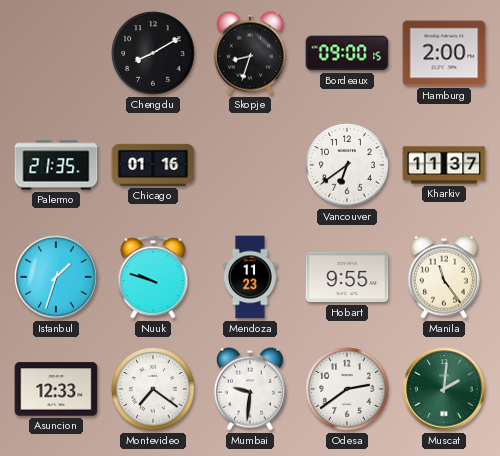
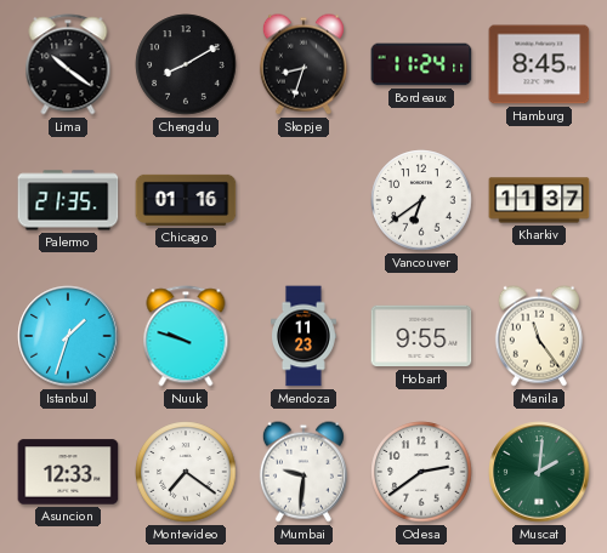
Lima: none -> 10:21
Bordeaux: 09:00 -> 11:24
Hamburg: 2:00 -> 8:45
